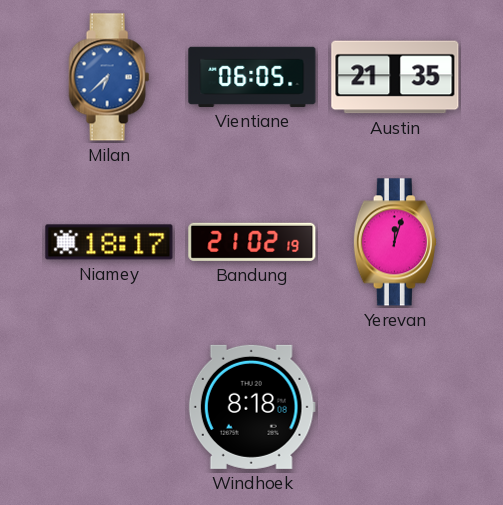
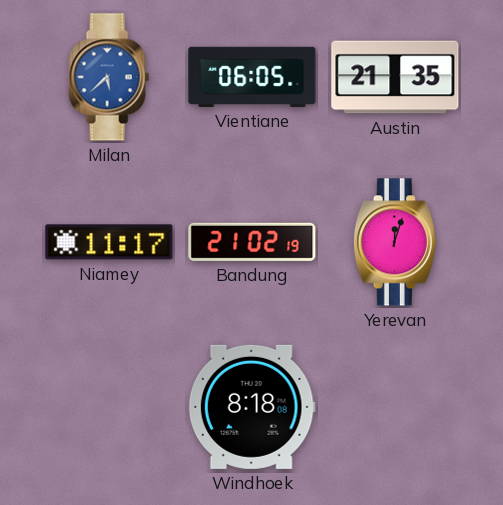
Milan: 6:38 -> 5:38
Niamey: 18:17 -> 11:17
